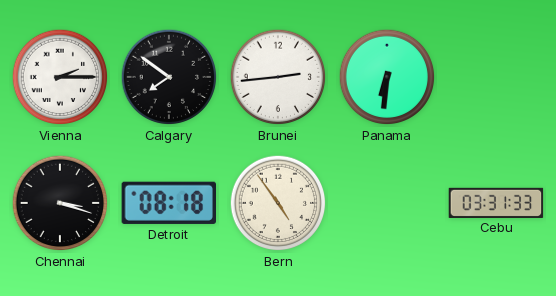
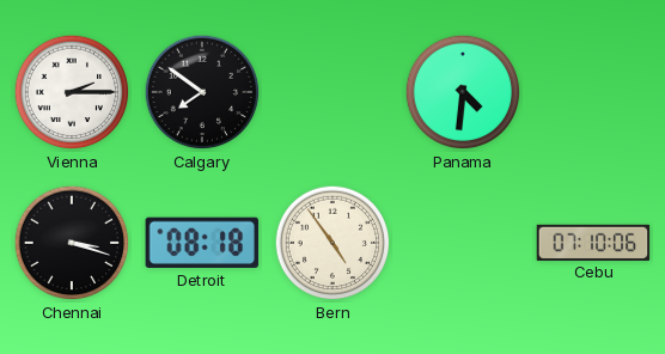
Brunei: 2:44 -> none
Panama: 6:31 -> 4:31
Cebu: 03:31 -> 07:10
